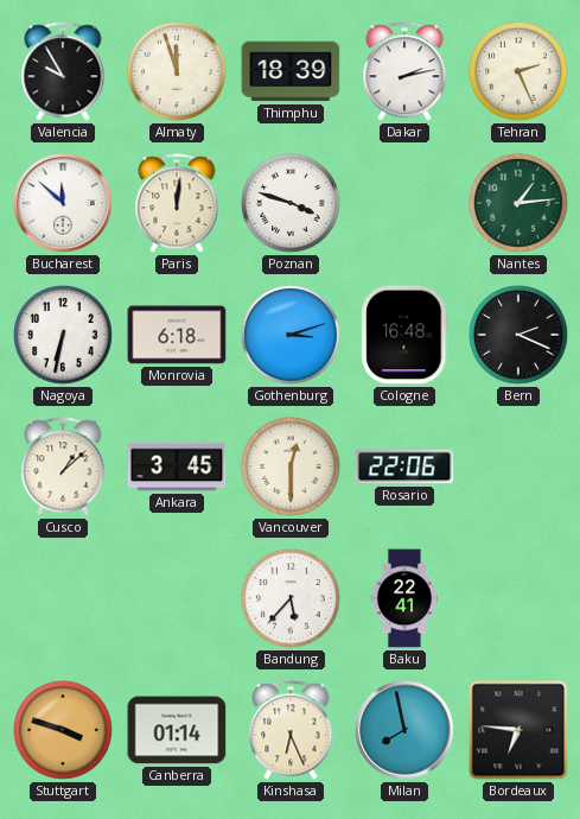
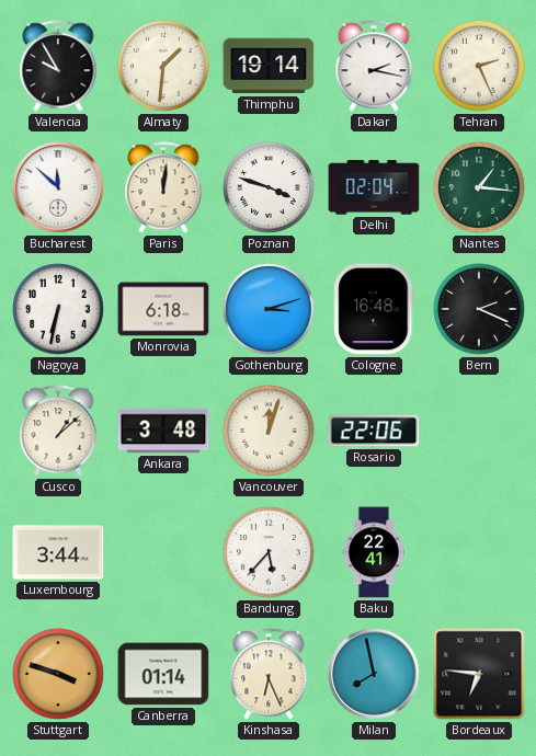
Almaty: 11:57 -> 1:31
Thimphu: 18:39 -> 19:14
Dakar: 2:13 -> 2:17
Delhi: none -> 02:04
Nantes: 1:14 -> 1:16
Ankara: 3:45 -> 3:48
Vancouver: 12:30 -> 12:03
Luxembourg: none -> 3:44
